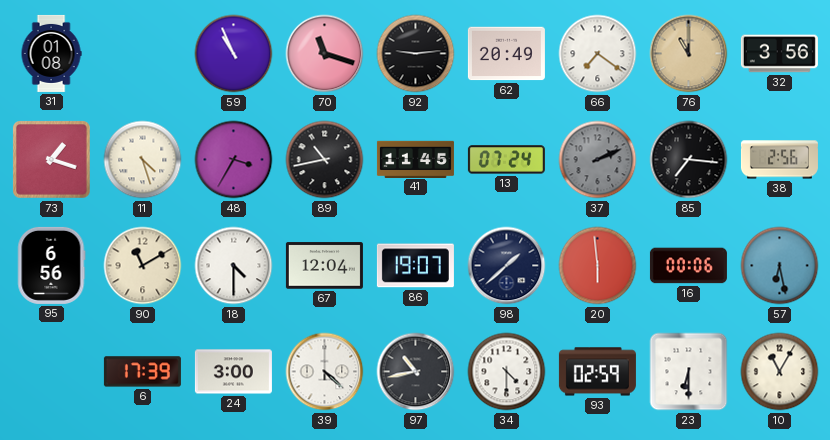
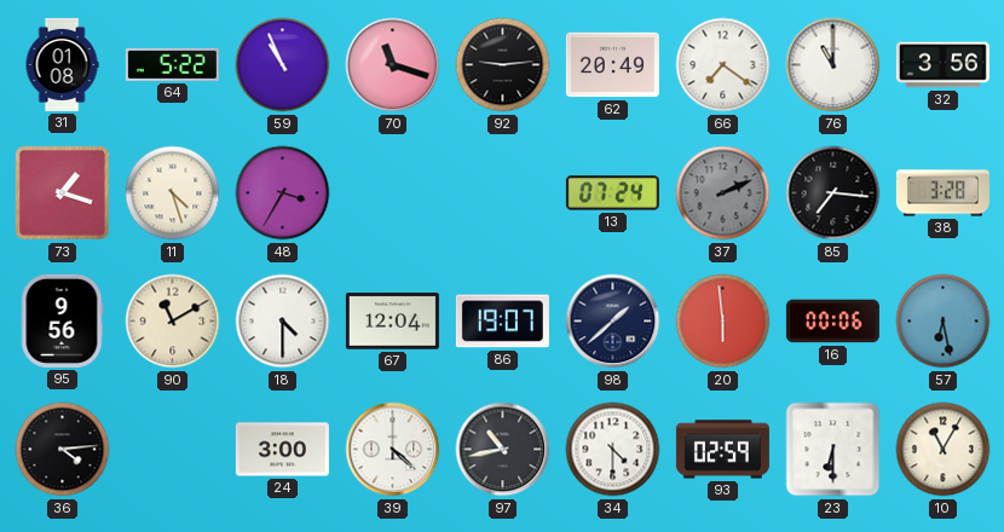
64: none -> 5:22
76 dial: champagne -> white
89: 10:43 -> none
41: 11:45 -> none
38: 2:56 -> 3:28
95: 6:56 -> 9:56
36: none -> 4:14
6: 17:39 -> none
